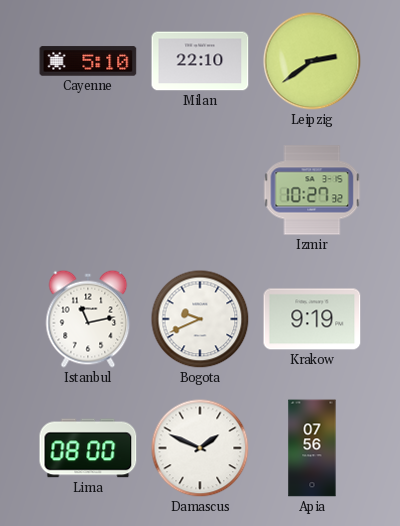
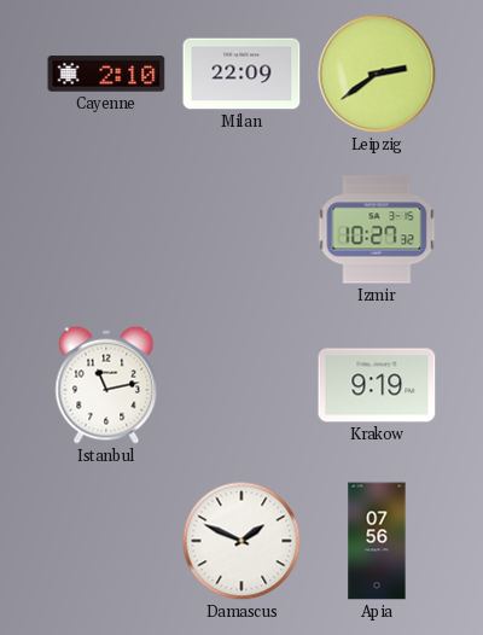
Cayenne: 5:10 -> 2:10
Milan: 22:10 -> 22:09
Bogota: 9:41 -> none
Lima: 08:00 -> none
